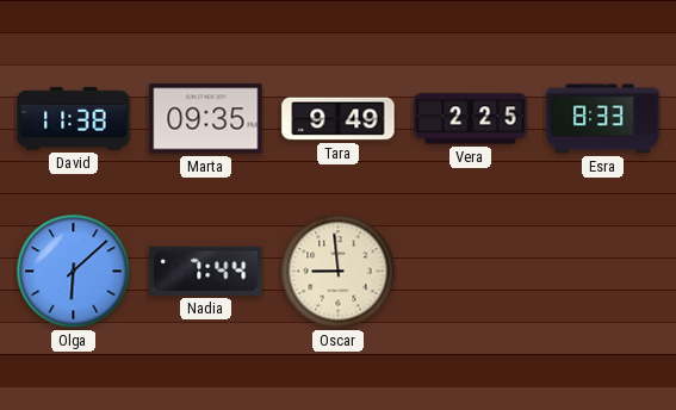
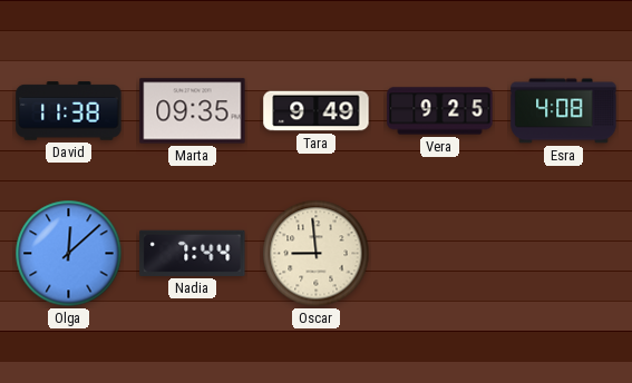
Vera: 2:25 -> 9:25
Esra: 8:33 -> 4:08
Olga: 6:08 -> 12:08
